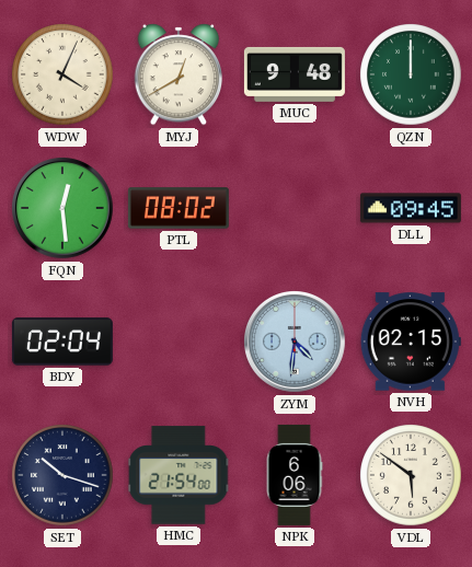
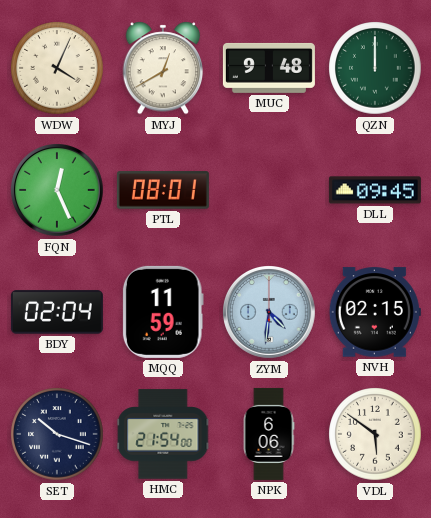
FQN: 12:29 -> 12:26
PTL: 08:02 -> 08:01
MQQ: none -> 11:59
